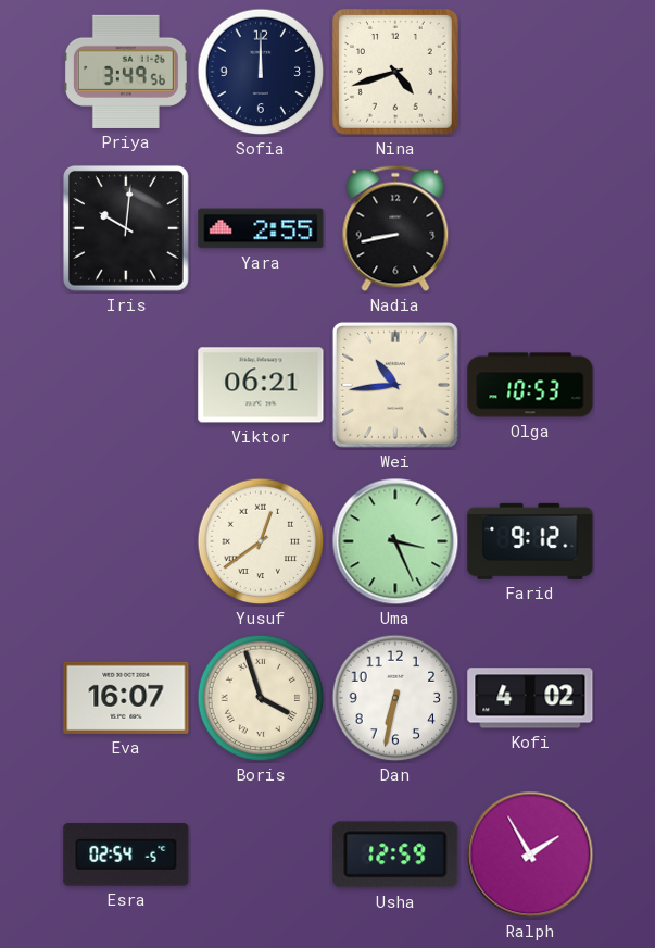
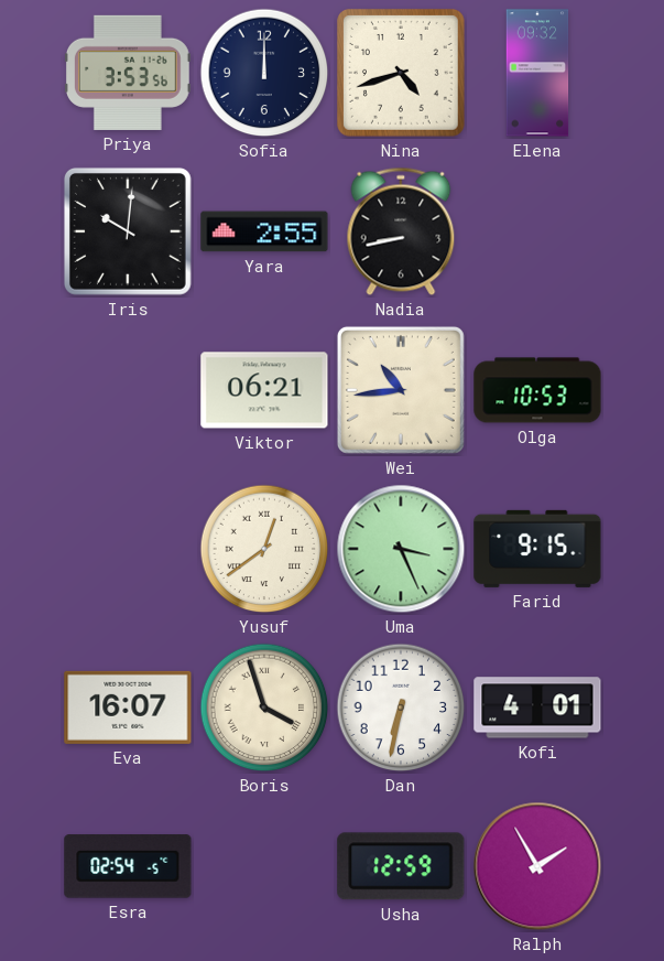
Priya: 3:49 -> 3:53
Elena: none -> 09:32
Farid: 9:12 -> 9:15
Kofi: 4:02 -> 4:01
